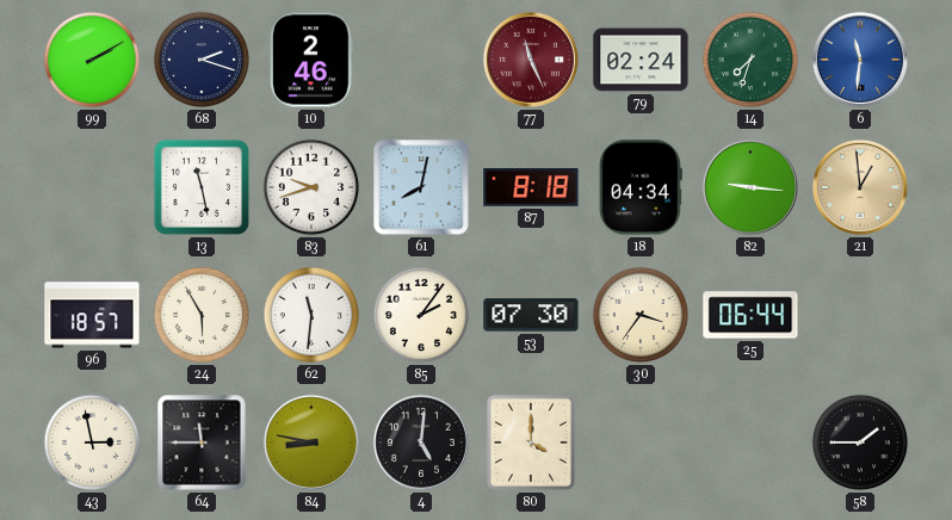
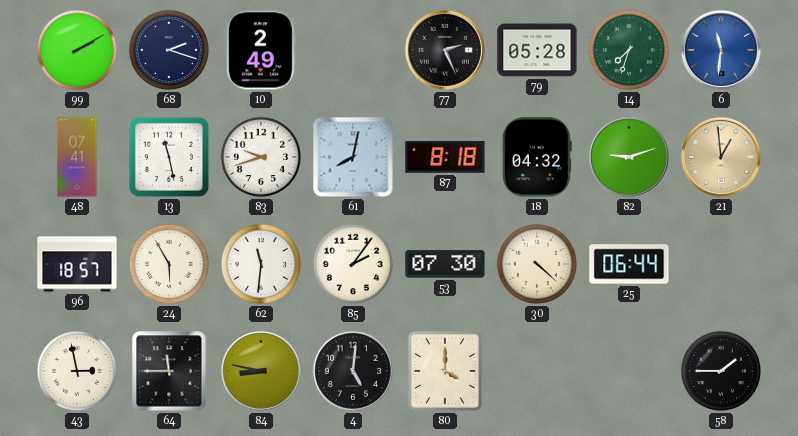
10: 2:46 -> 2:49
77: 11:26 -> 2:26
77 dial: burgundy -> black
79: 02:24 -> 05:28
48: none -> 07:41
18: 04:34 -> 04:32
82: 9:16 -> 9:12
30: 3:36 -> 4:22
